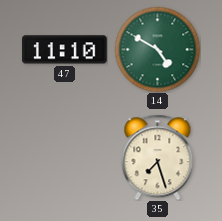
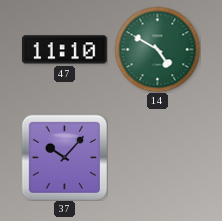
37: none -> 10:07
35: 7:27 -> none
